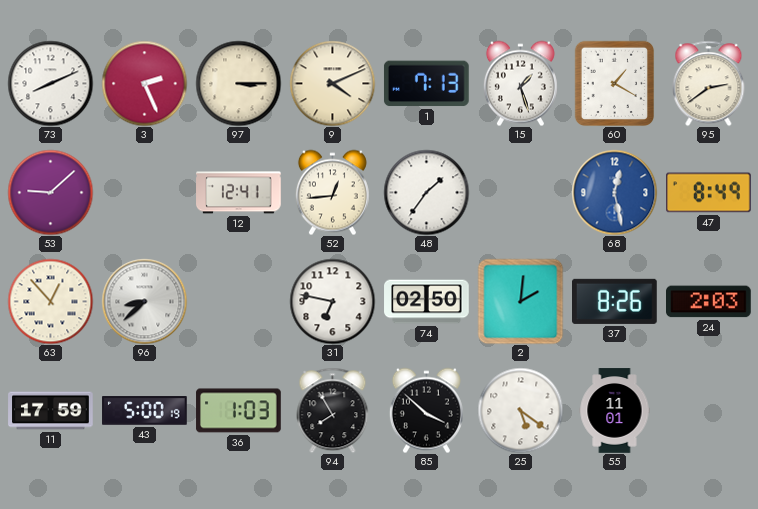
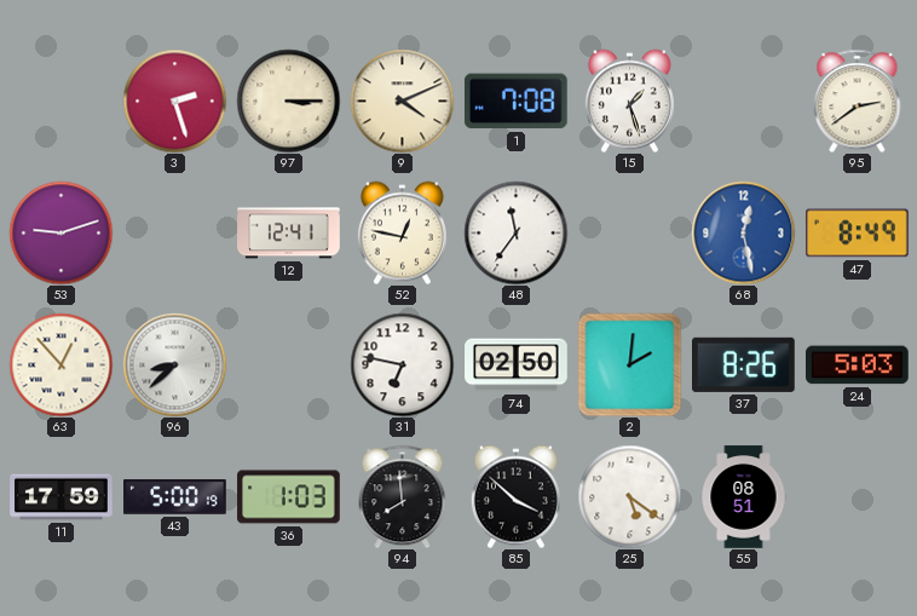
73: 8:11 -> none
3: 2:26 -> 2:27
1: 7:13 -> 7:08
60: 1:20 -> none
53: 9:08 -> 9:12
52: 12:44 -> 12:47
48: 1:36 -> 11:36
24: 2:03 -> 5:03
94: 7:55 -> 7:59
55: 11:01 -> 08:51
